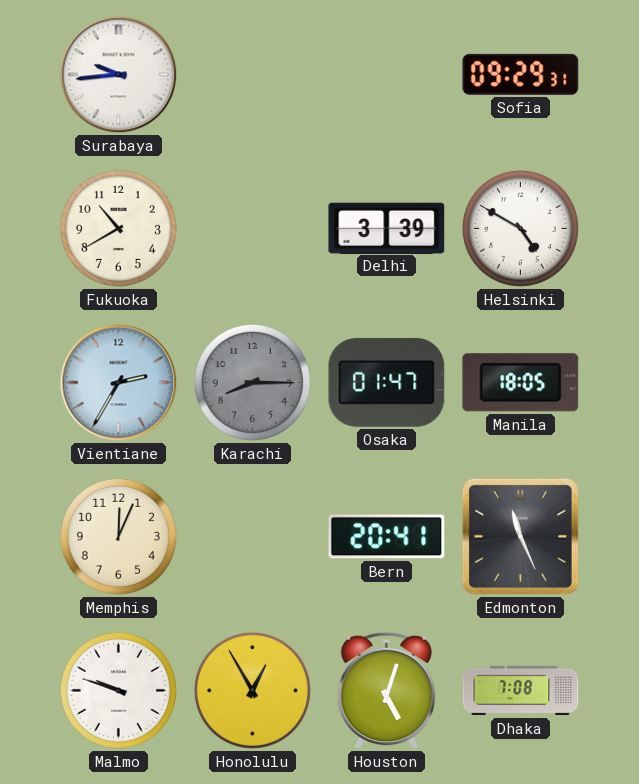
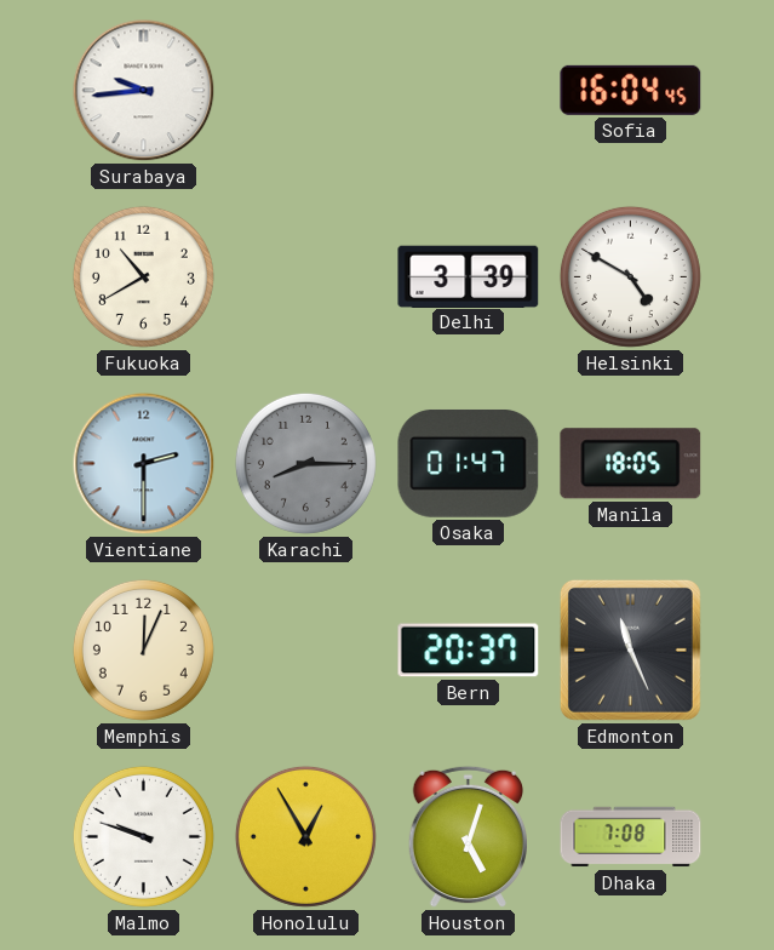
Sofia: 09:29 -> 16:04
Vientiane: 2:35 -> 2:30
Bern: 20:41 -> 20:37
